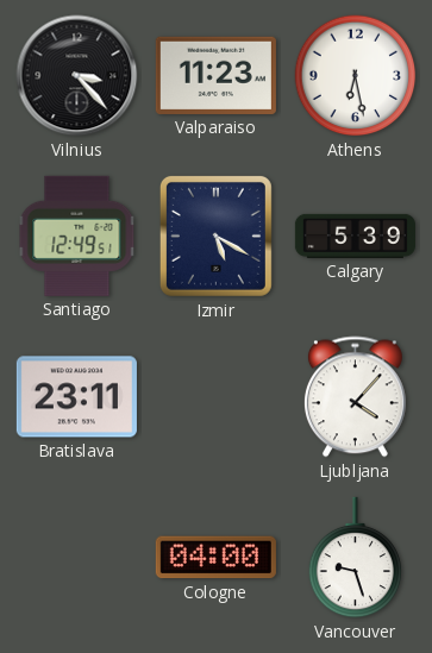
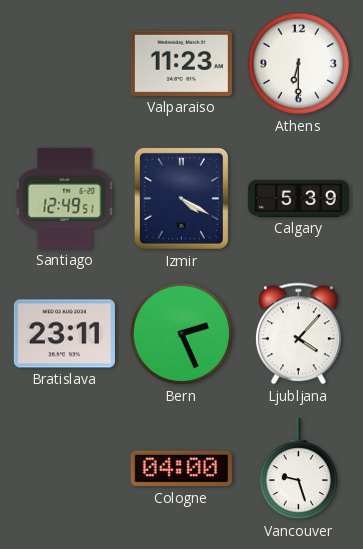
Vilnius: 3:23 -> none
Athens: 6:28 -> 6:30
Izmir: 5:20 -> 4:20
Bern: none -> 2:26
